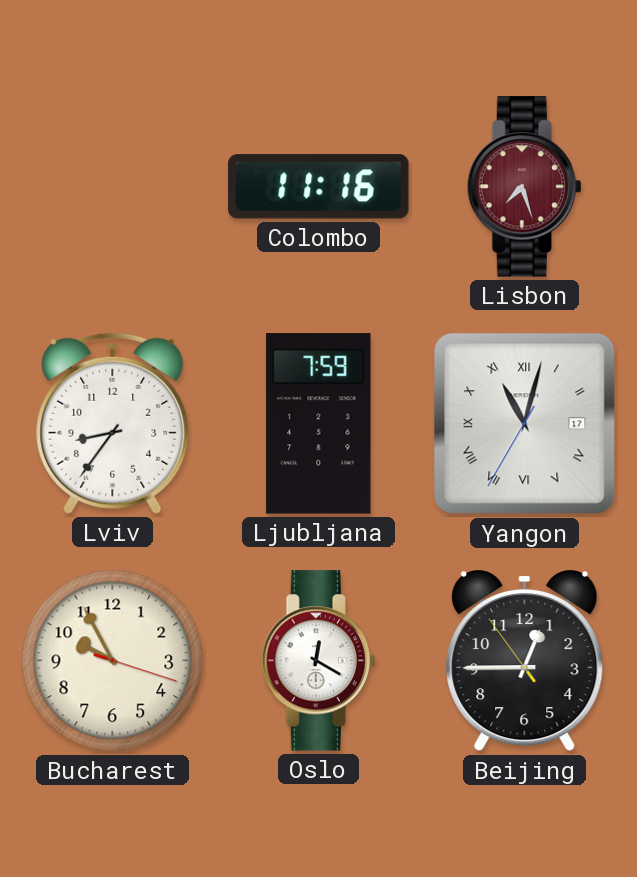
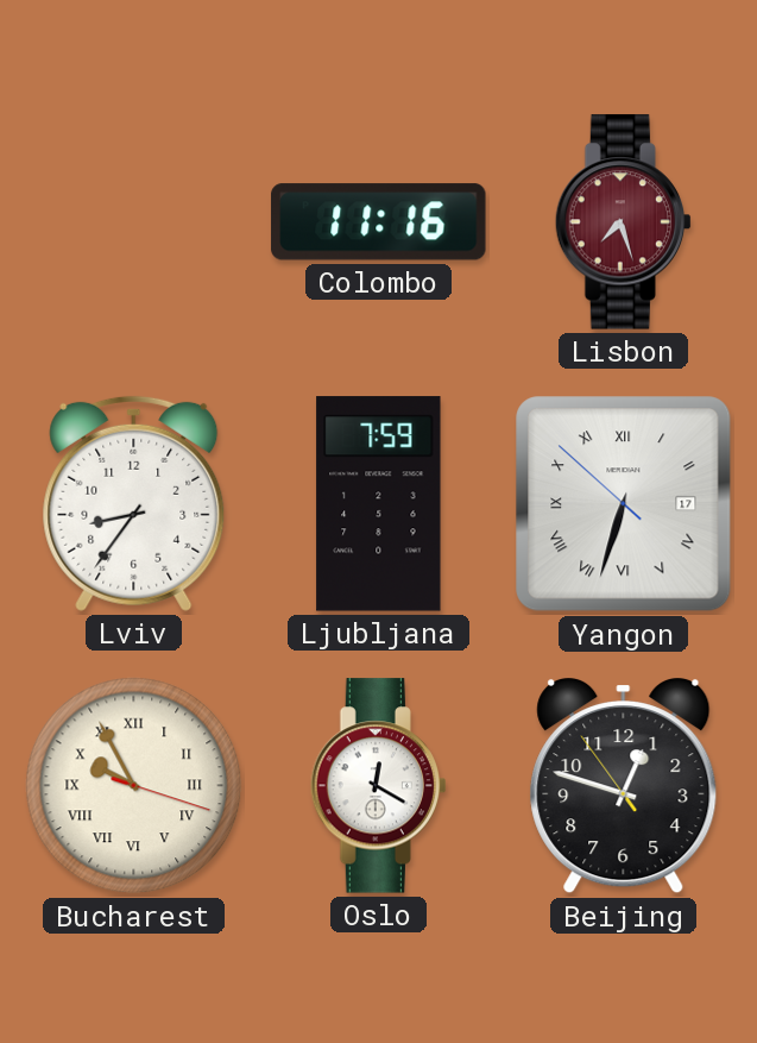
Yangon: 11:02 -> 6:32
Bucharest numerals: Arabic -> Roman
Beijing: 12:44 -> 12:47
